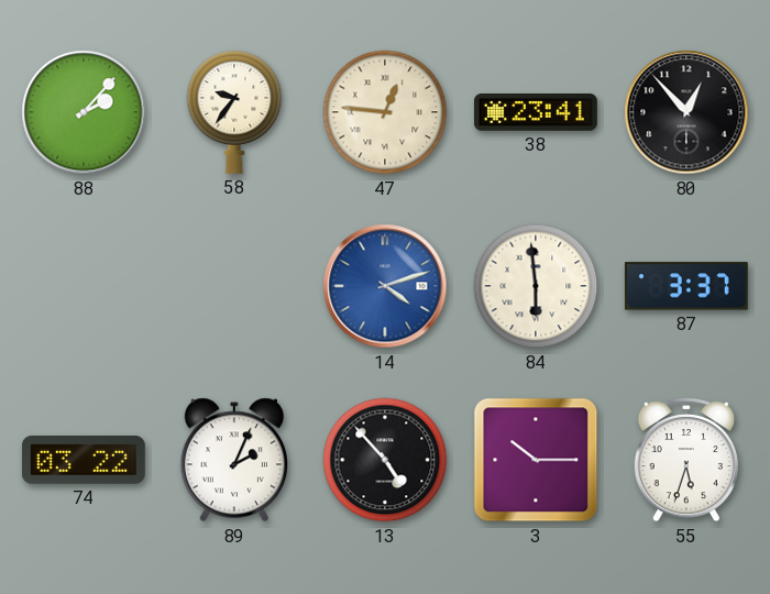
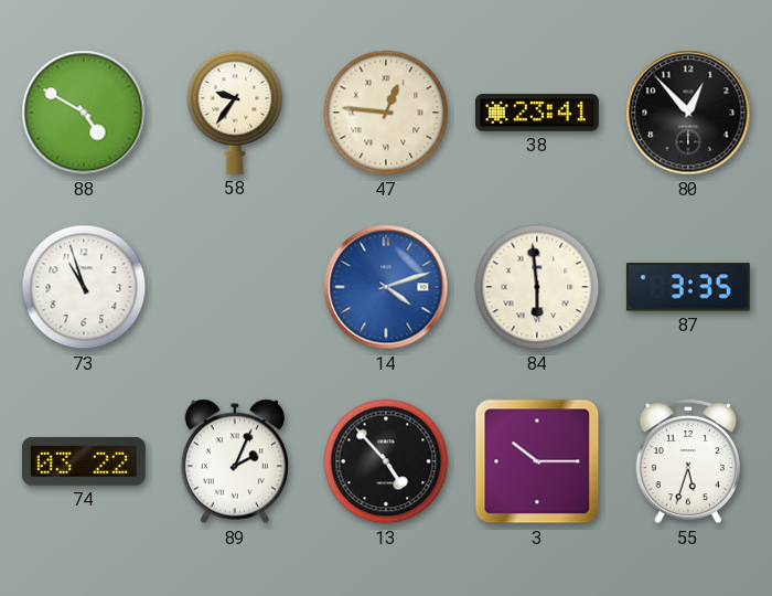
88: 2:07 -> 4:50
73: none -> 10:57
87: 3:37 -> 3:35
